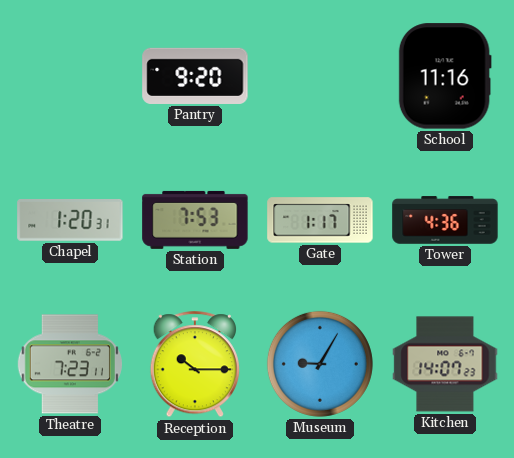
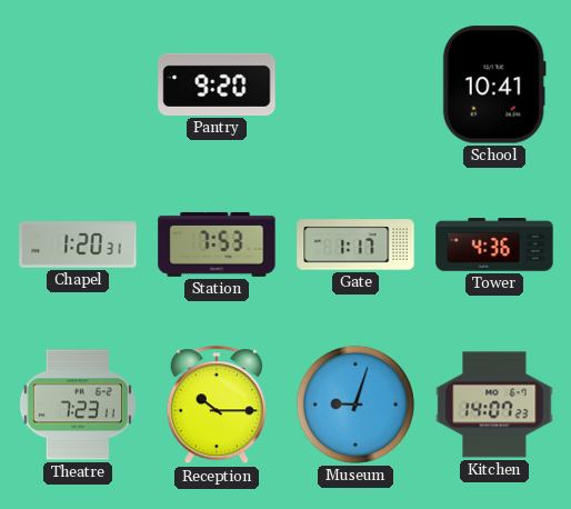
School: 11:16 -> 10:41
Museum: 9:05 -> 9:03
